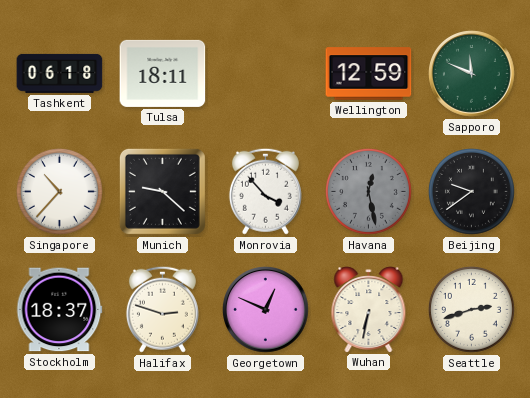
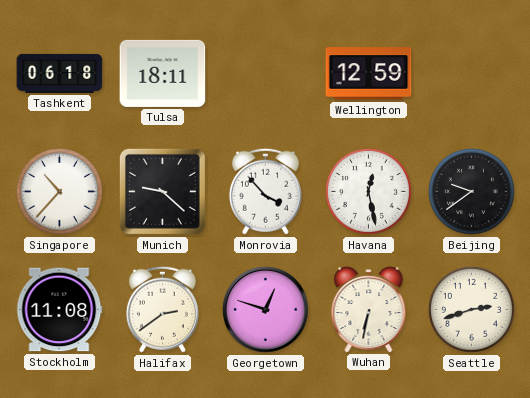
Sapporo: 11:49 -> none
Havana dial: grey -> white
Stockholm: 18:37 -> 11:08
Halifax: 2:48 -> 2:39
Georgetown: 12:49 -> 12:48
